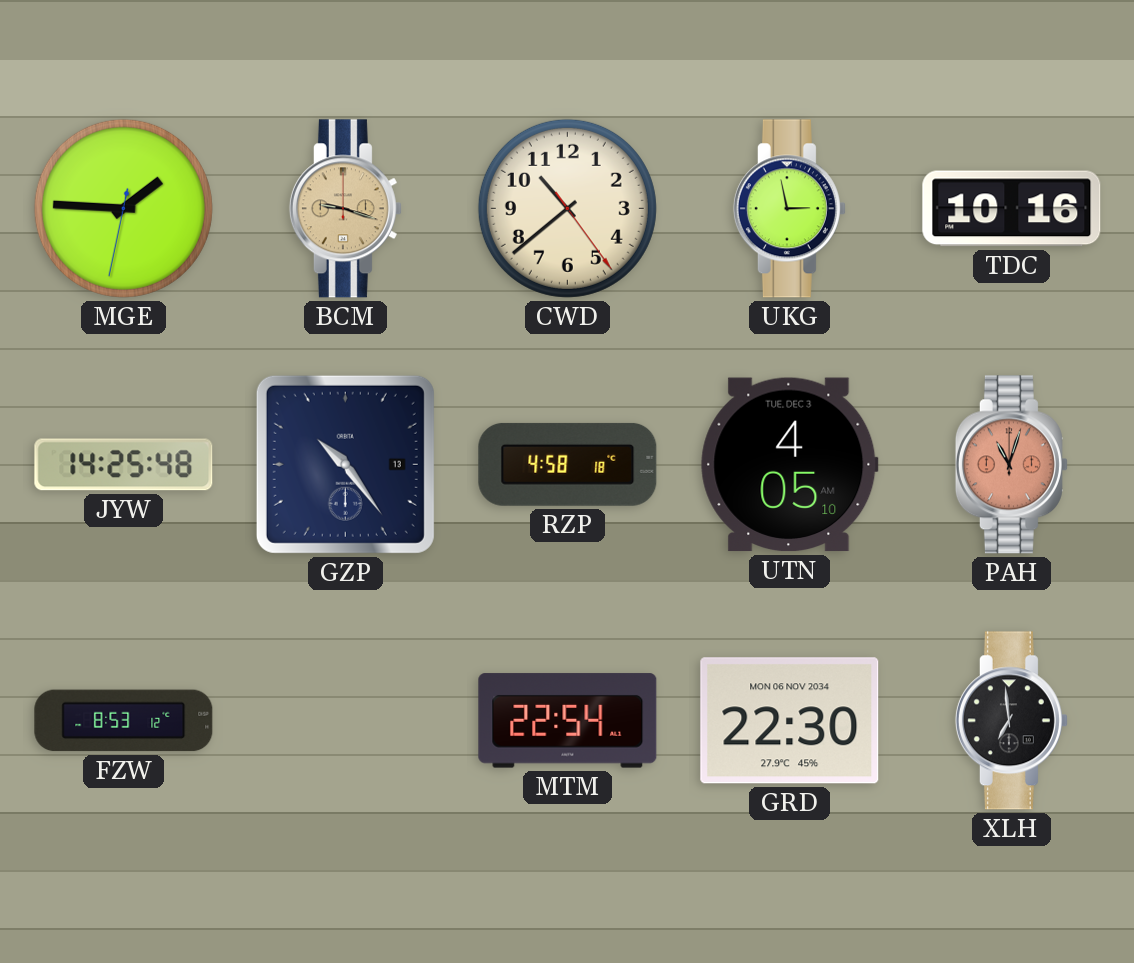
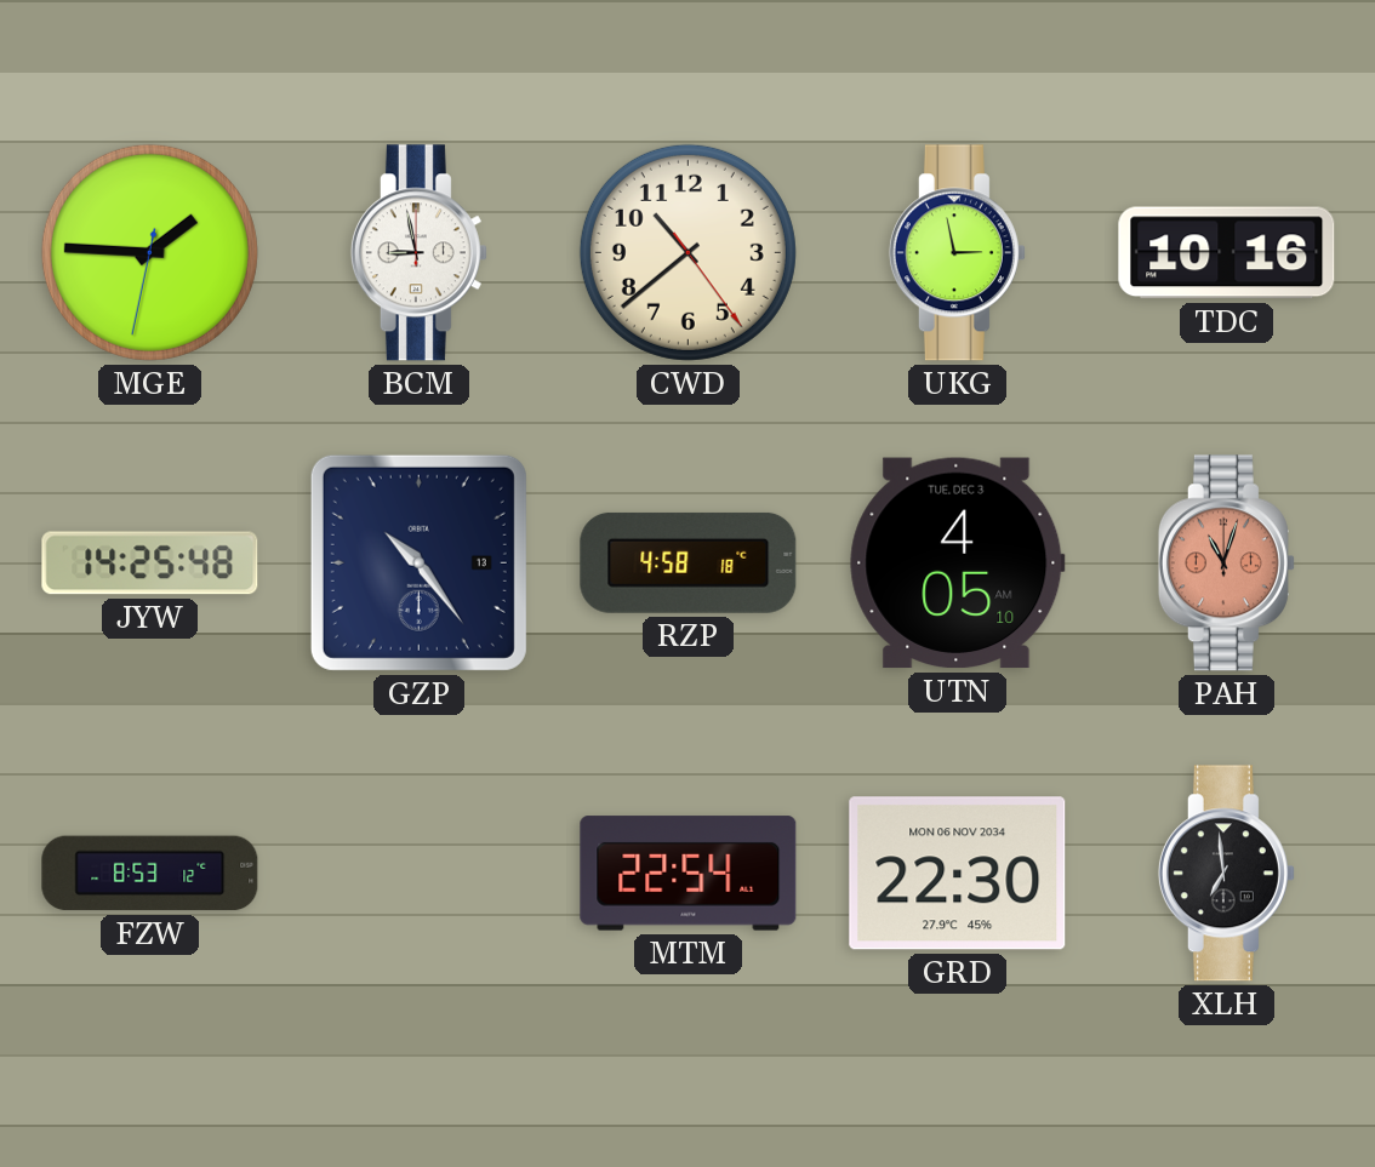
BCM: 9:18 -> 8:58
BCM dial: champagne -> white
